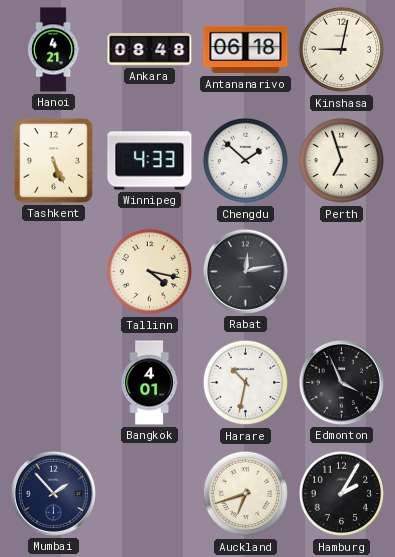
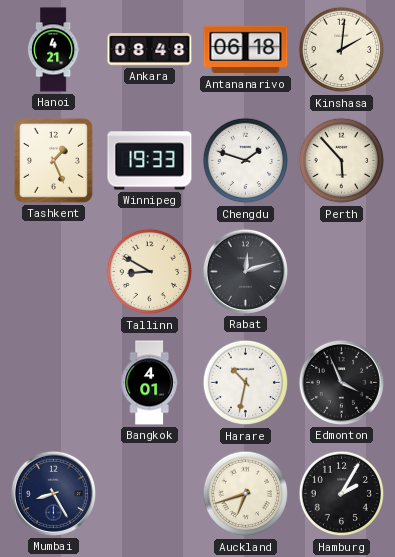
Kinshasa: 9:02 -> 2:01
Tashkent: 5:26 -> 1:26
Winnipeg: 4:33 -> 19:33
Chengdu: 1:52 -> 1:48
Perth: 6:57 -> 5:53
Tallinn: 4:17 -> 8:50
Rabat: 12:13 -> 12:12
Mumbai: 1:53 -> 8:25
